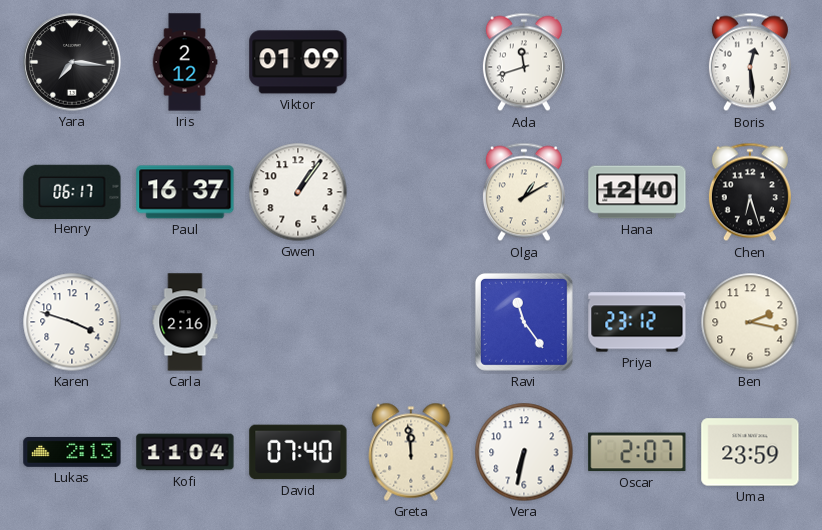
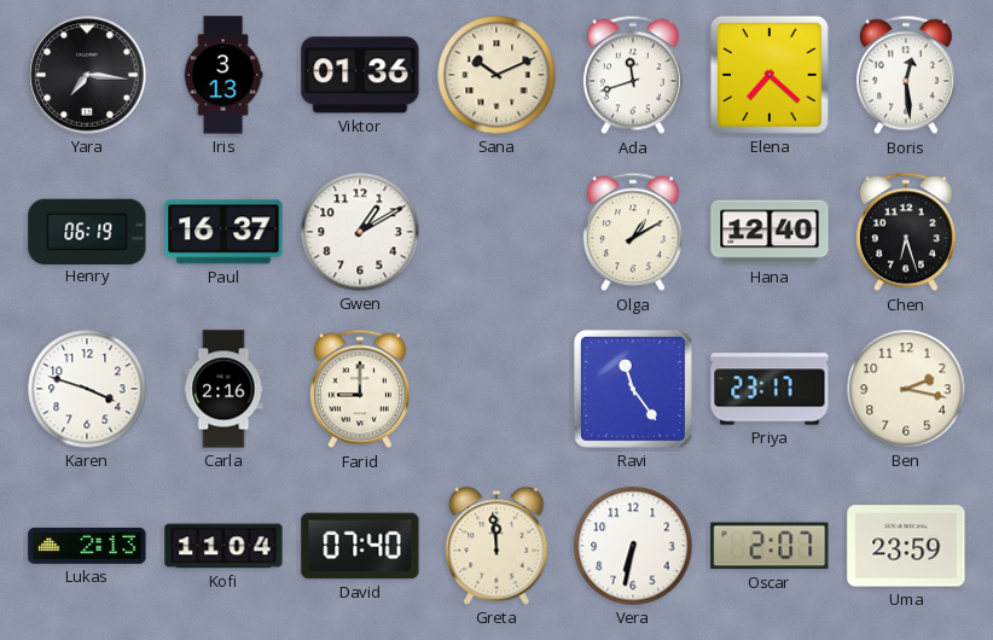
Iris: 2:12 -> 3:13
Viktor: 01:09 -> 01:36
Sana: none -> 10:11
Elena: none -> 7:22
Henry: 06:17 -> 06:19
Gwen: 1:06 -> 1:10
Farid: none -> 9:00
Priya: 23:12 -> 23:17
